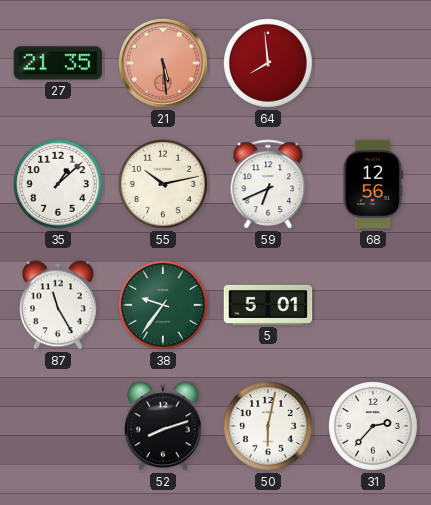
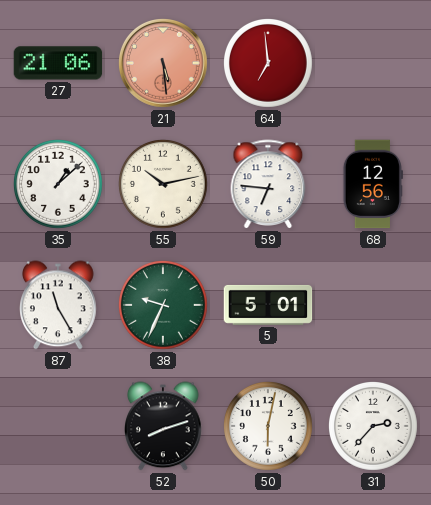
27: 21:35 -> 21:06
64: 7:59 -> 6:59
59: 6:41 -> 6:46
38: 9:36 -> 9:34
